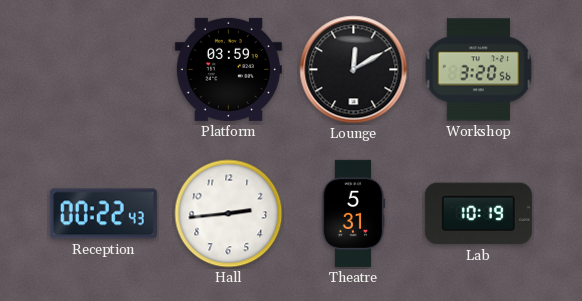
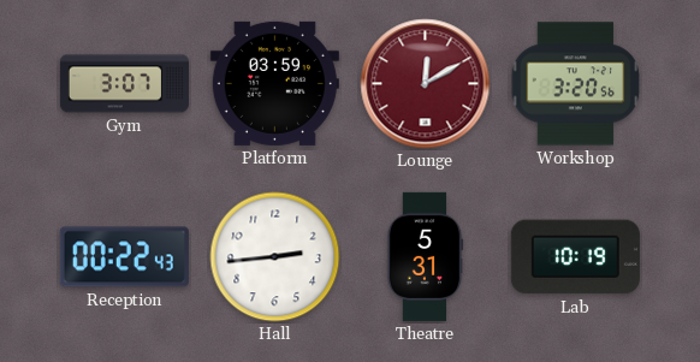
Gym: none -> 3:07
Lounge dial: black -> burgundy
